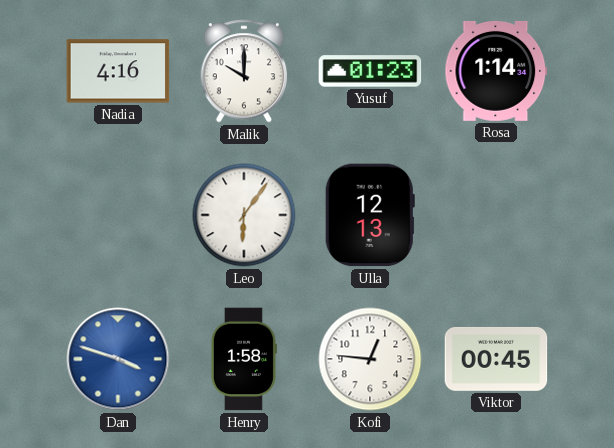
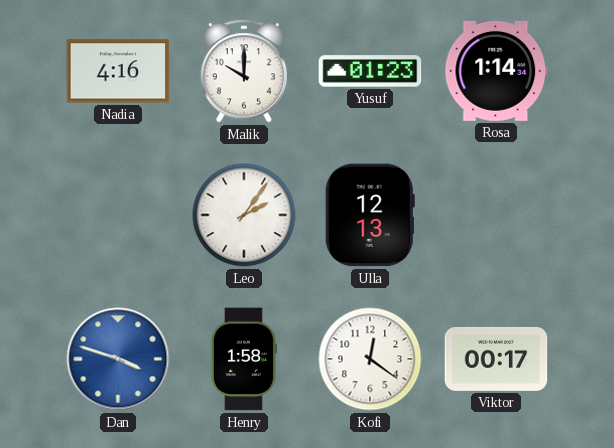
Leo: 6:06 -> 2:06
Kofi: 12:46 -> 12:21
Viktor: 00:45 -> 00:17
